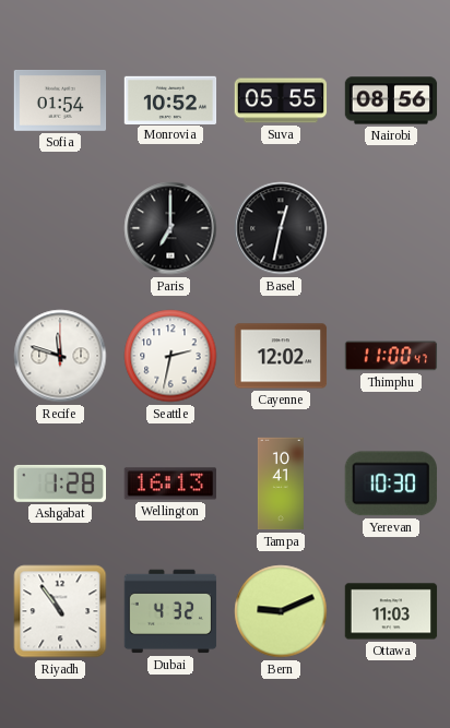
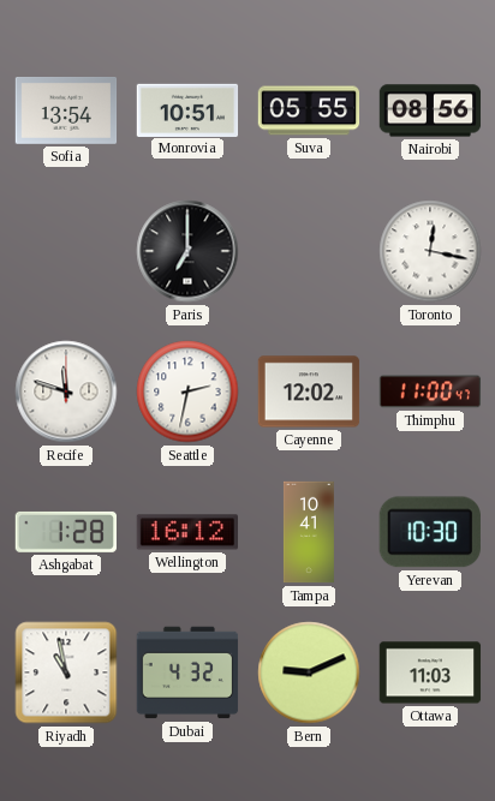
Sofia: 01:54 -> 13:54
Monrovia: 10:52 -> 10:51
Basel: 12:32 -> none
Toronto: none -> 12:17
Wellington: 16:13 -> 16:12
Riyadh: 10:54 -> 10:58
